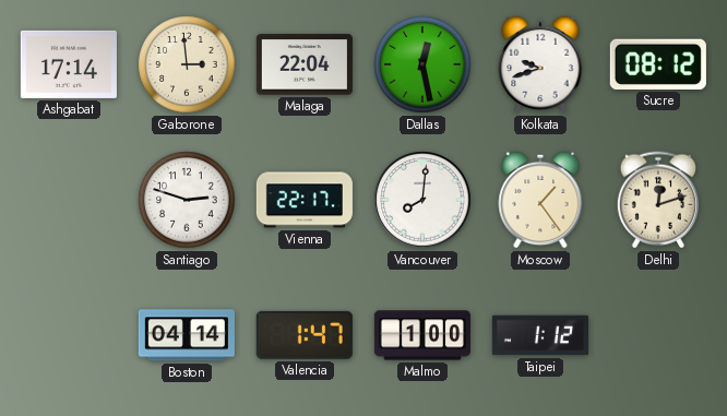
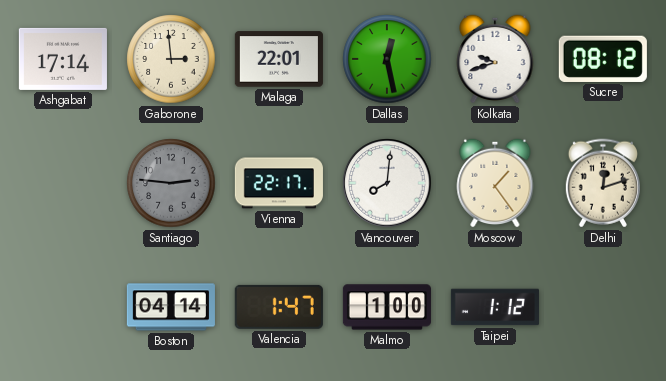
Malaga: 22:04 -> 22:01
Santiago: 2:48 -> 2:46
Santiago dial: white -> grey
